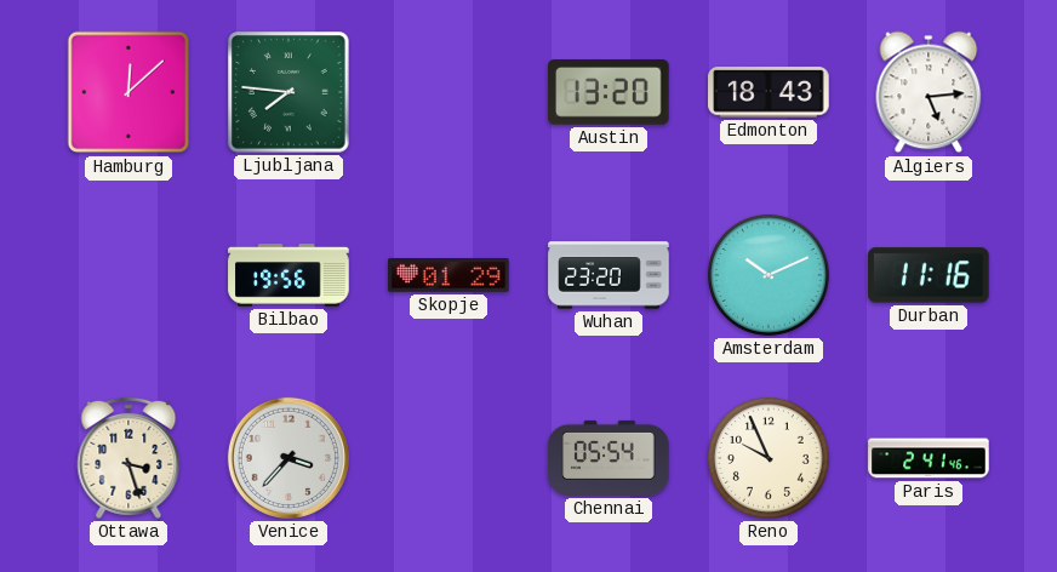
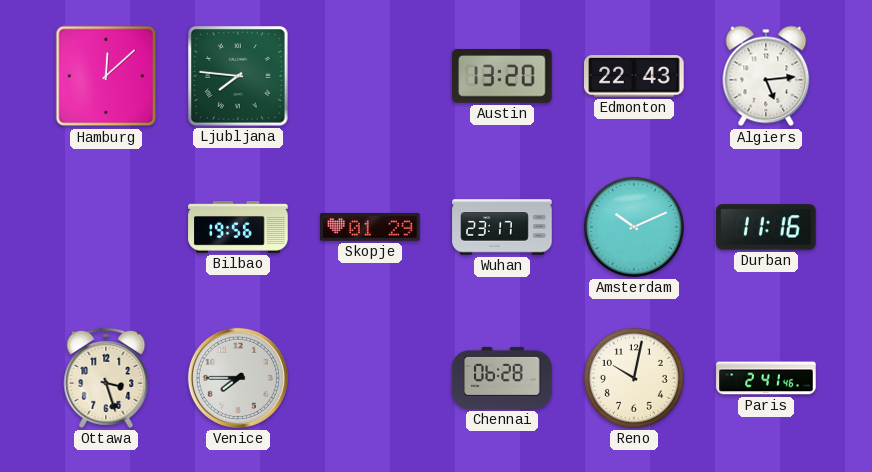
Edmonton: 18:43 -> 22:43
Wuhan: 23:20 -> 23:17
Venice: 3:37 -> 7:45
Chennai: 05:54 -> 06:28
Reno: 9:56 -> 10:02
